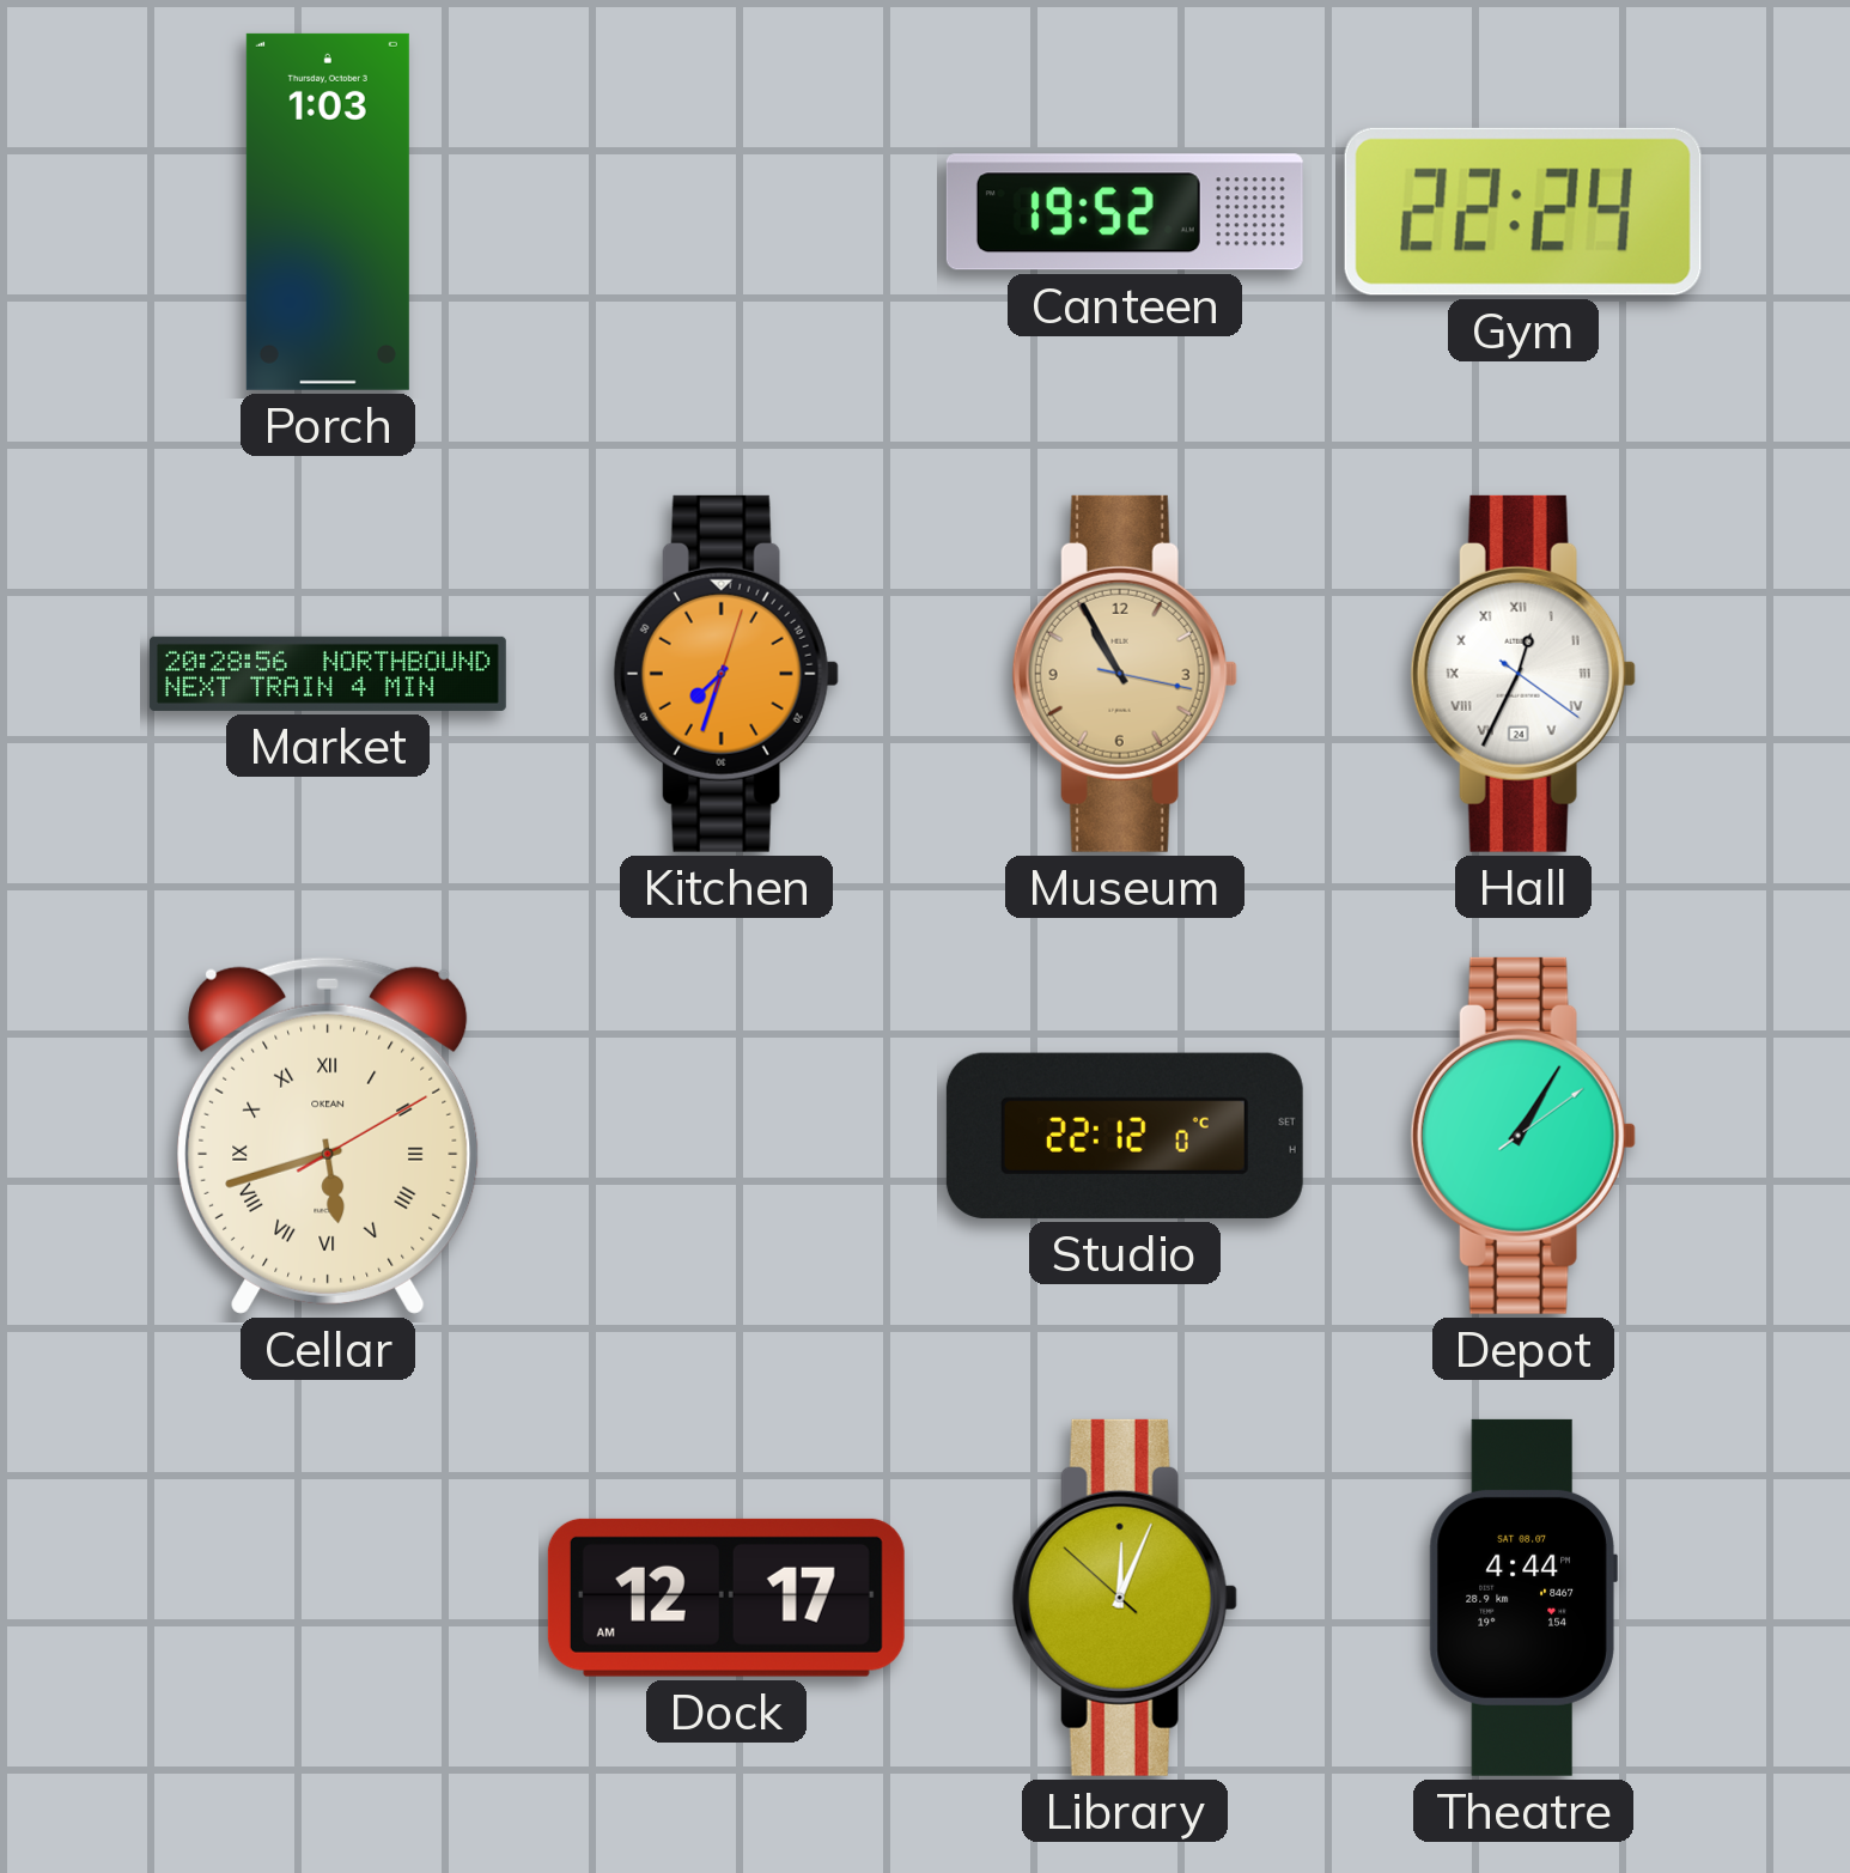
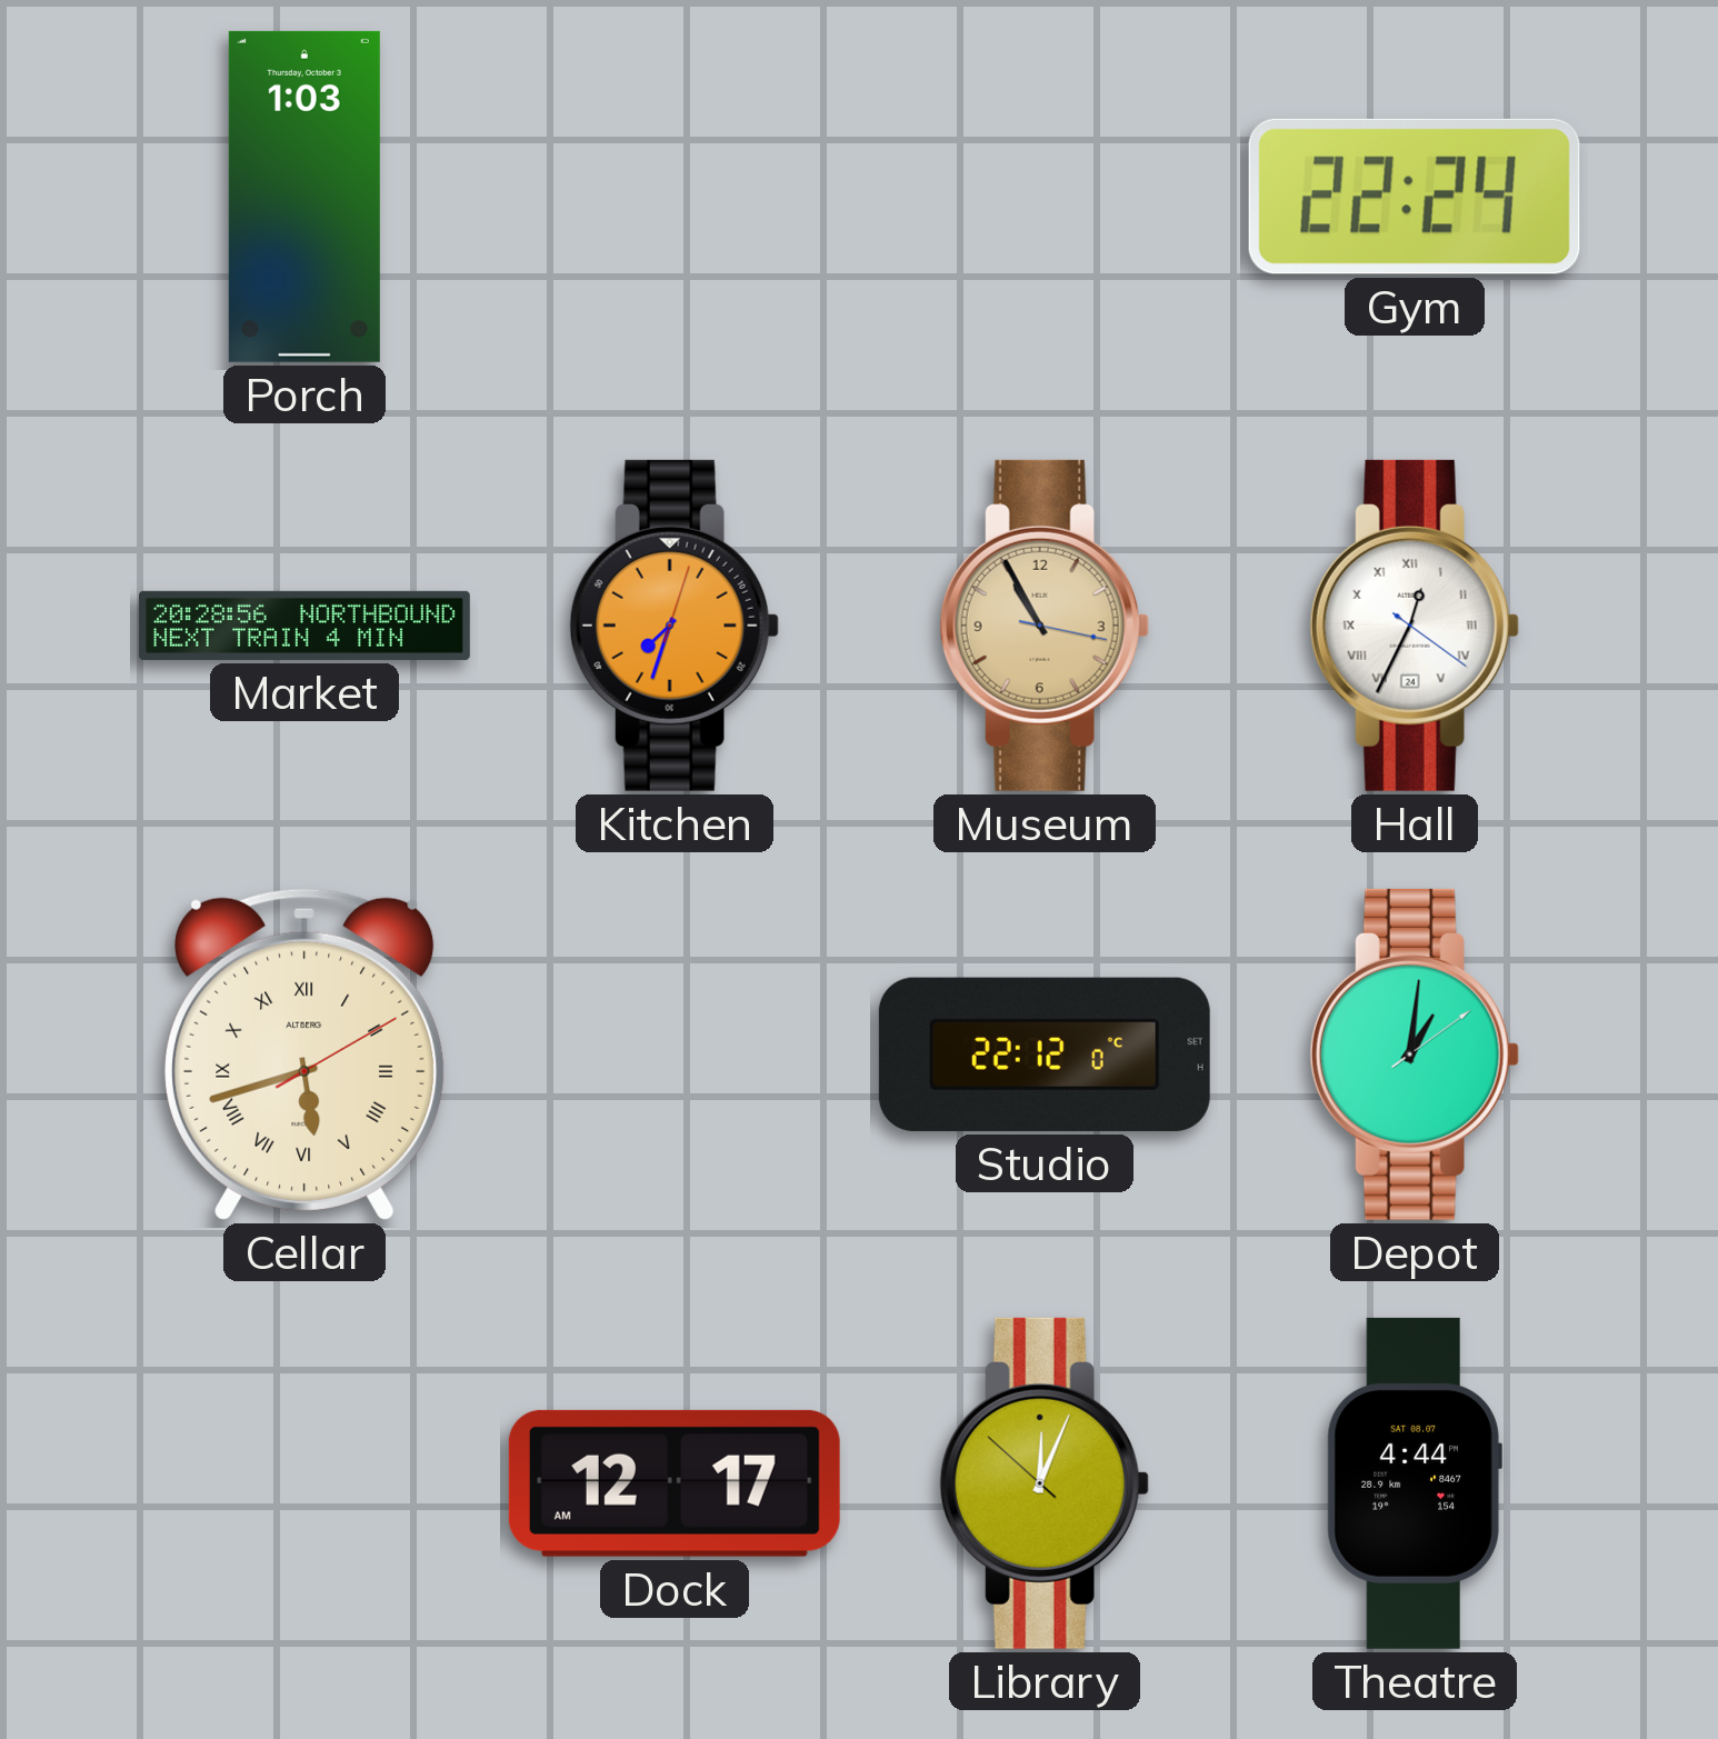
Canteen: 19:52 -> none
Cellar brand: OKEAN -> ALTBERG
Depot: 1:05 -> 1:01
